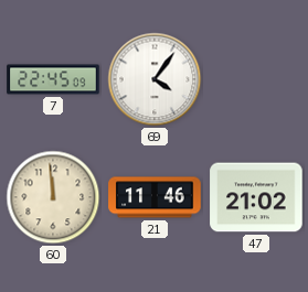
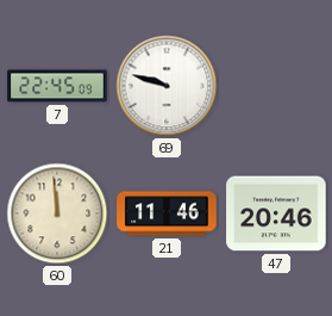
69: 4:06 -> 9:48
47: 21:02 -> 20:46
